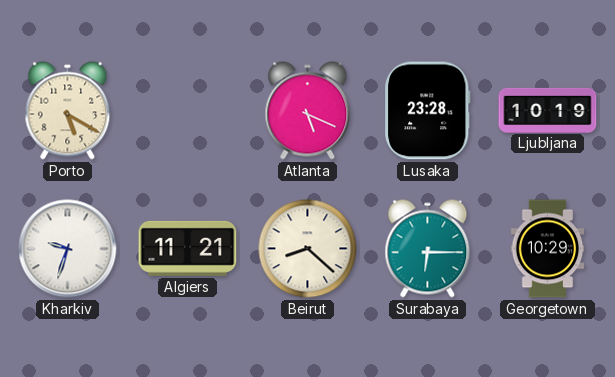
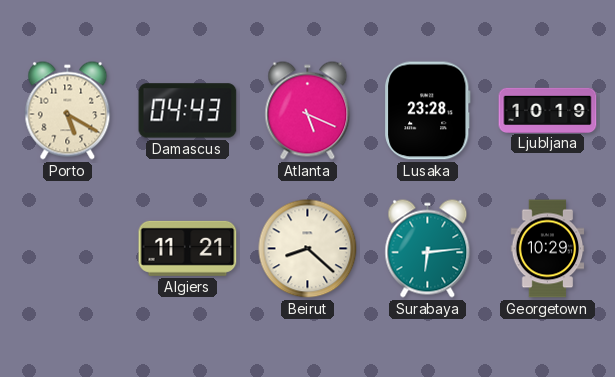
Damascus: none -> 04:43
Kharkiv: 9:33 -> none
Surabaya: 6:15 -> 6:14
